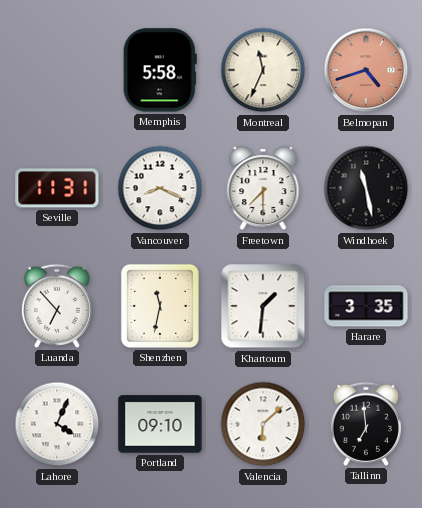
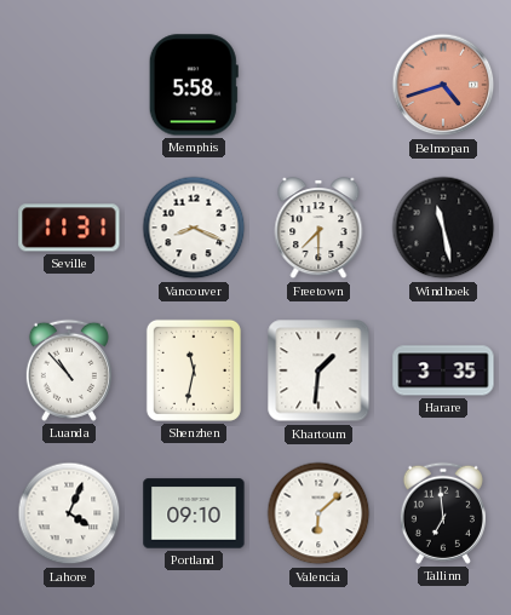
Montreal: 11:34 -> none
Luanda: 6:53 -> 10:53
